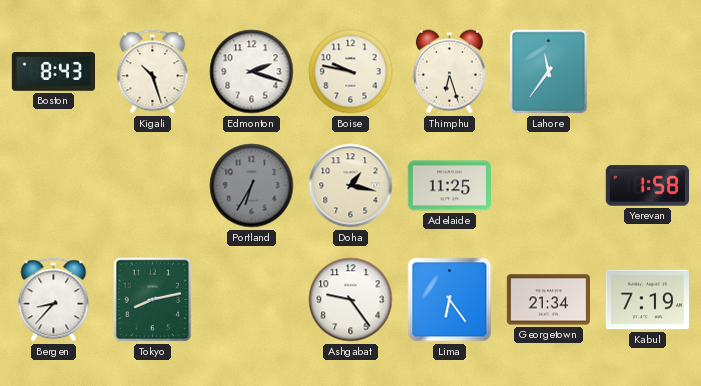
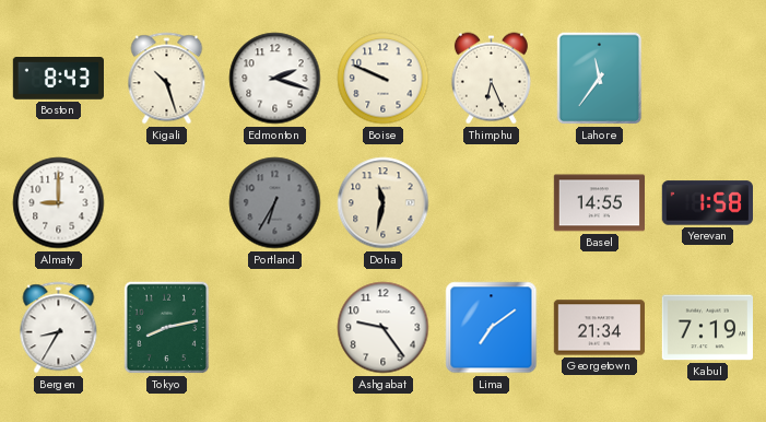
Boise: 9:47 -> 9:49
Thimphu: 6:27 -> 6:26
Almaty: none -> 9:00
Doha: 1:17 -> 11:32
Adelaide: 11:25 -> none
Basel: none -> 14:55
Bergen: 8:37 -> 8:35
Lima: 6:24 -> 7:09
